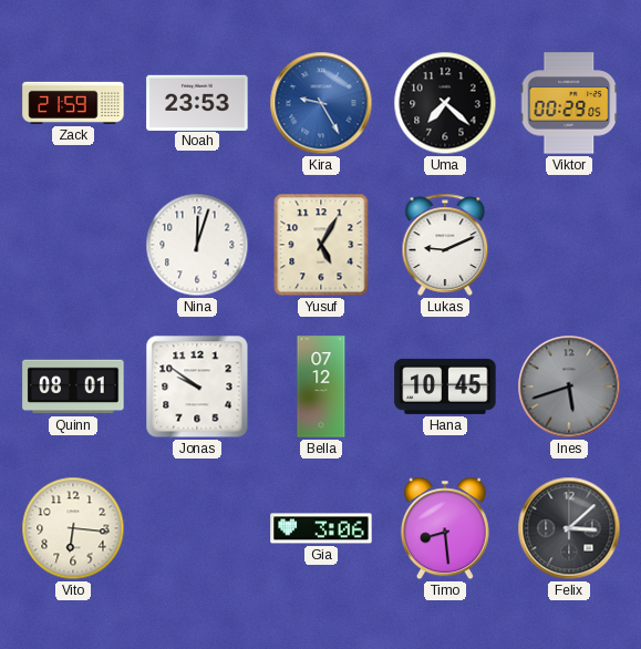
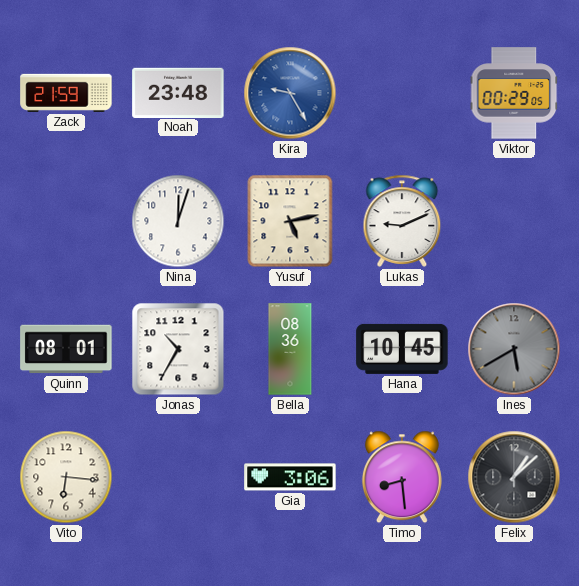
Noah: 23:53 -> 23:48
Uma: 7:22 -> none
Yusuf: 5:05 -> 5:13
Jonas: 9:51 -> 10:35
Bella: 07:12 -> 08:36
Ines: 5:42 -> 5:40
Felix: 3:08 -> 1:08
